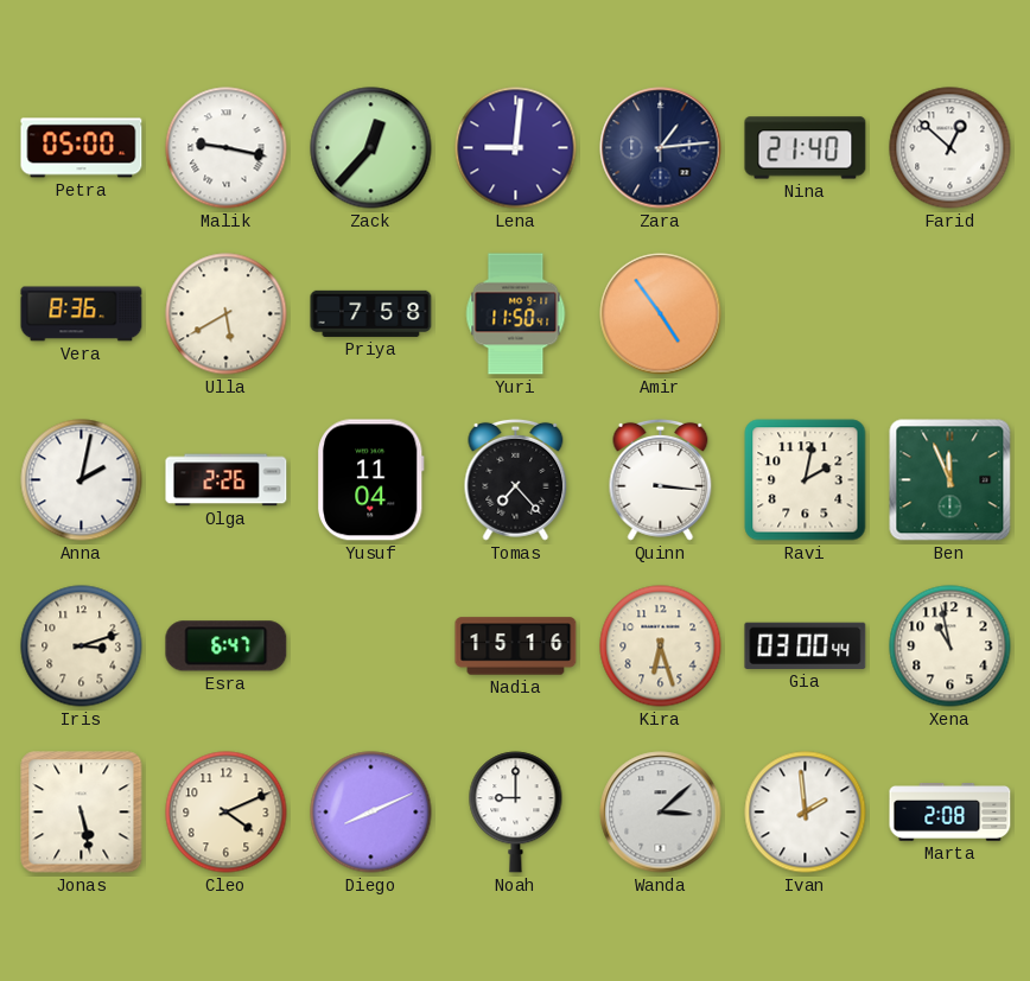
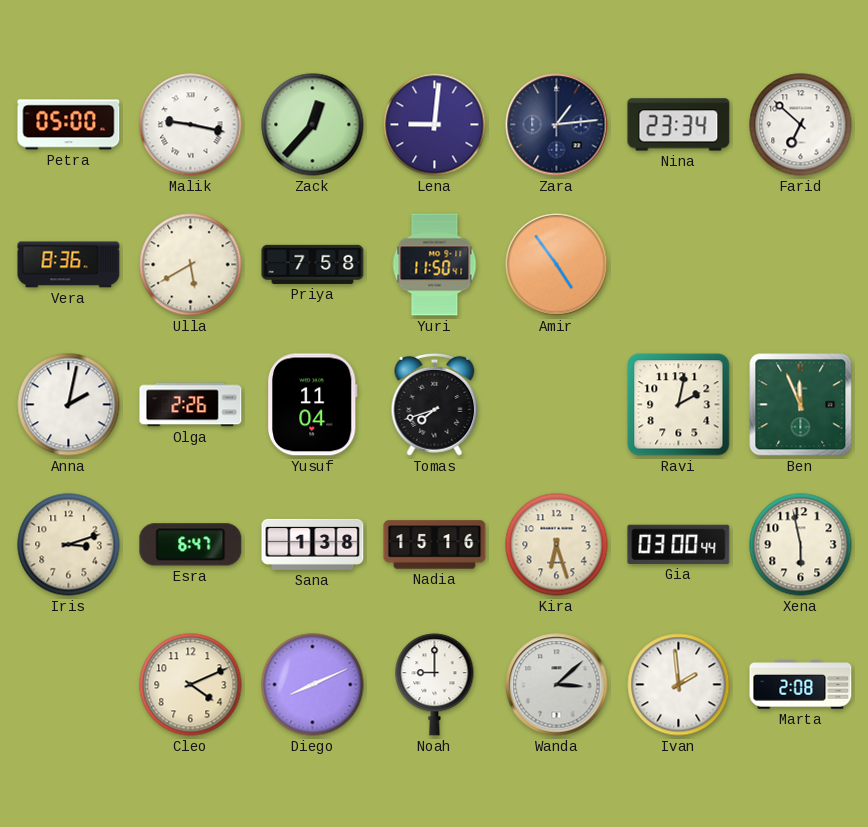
Nina: 21:40 -> 23:34
Farid: 12:52 -> 6:52
Tomas: 7:23 -> 7:42
Quinn: 3:16 -> none
Sana: none -> 1:38
Xena: 10:58 -> 5:58
Jonas: 5:28 -> none
